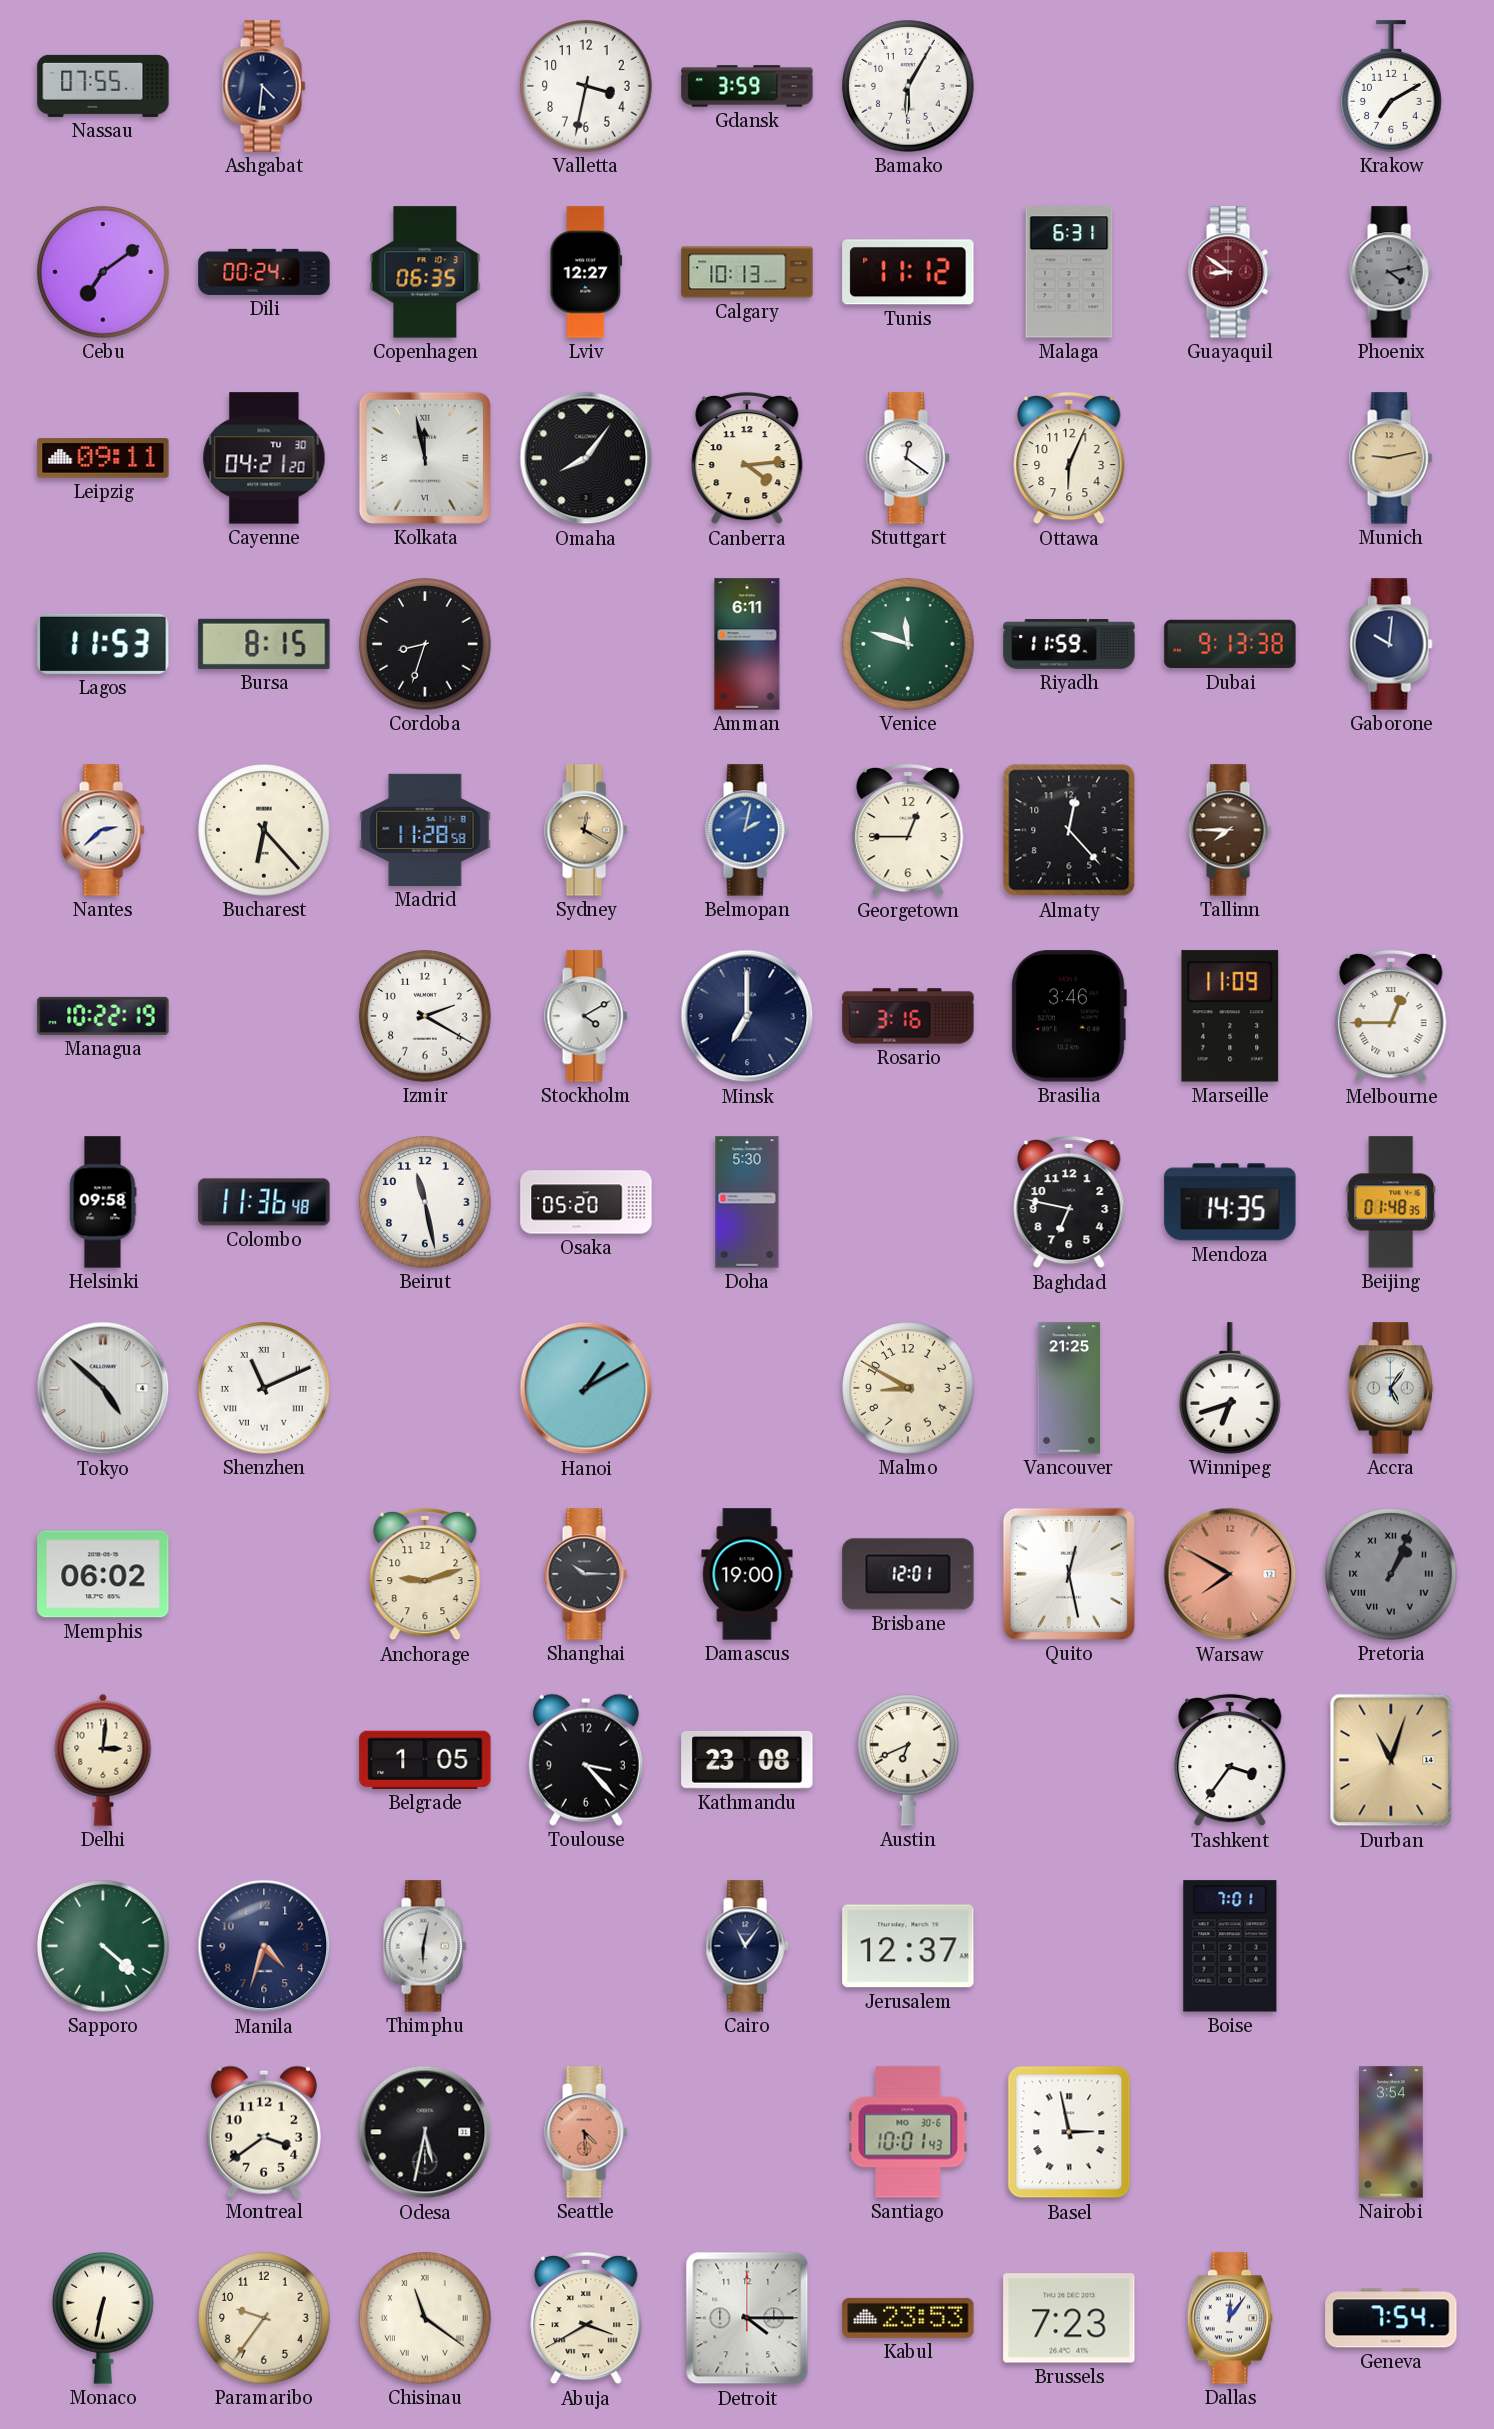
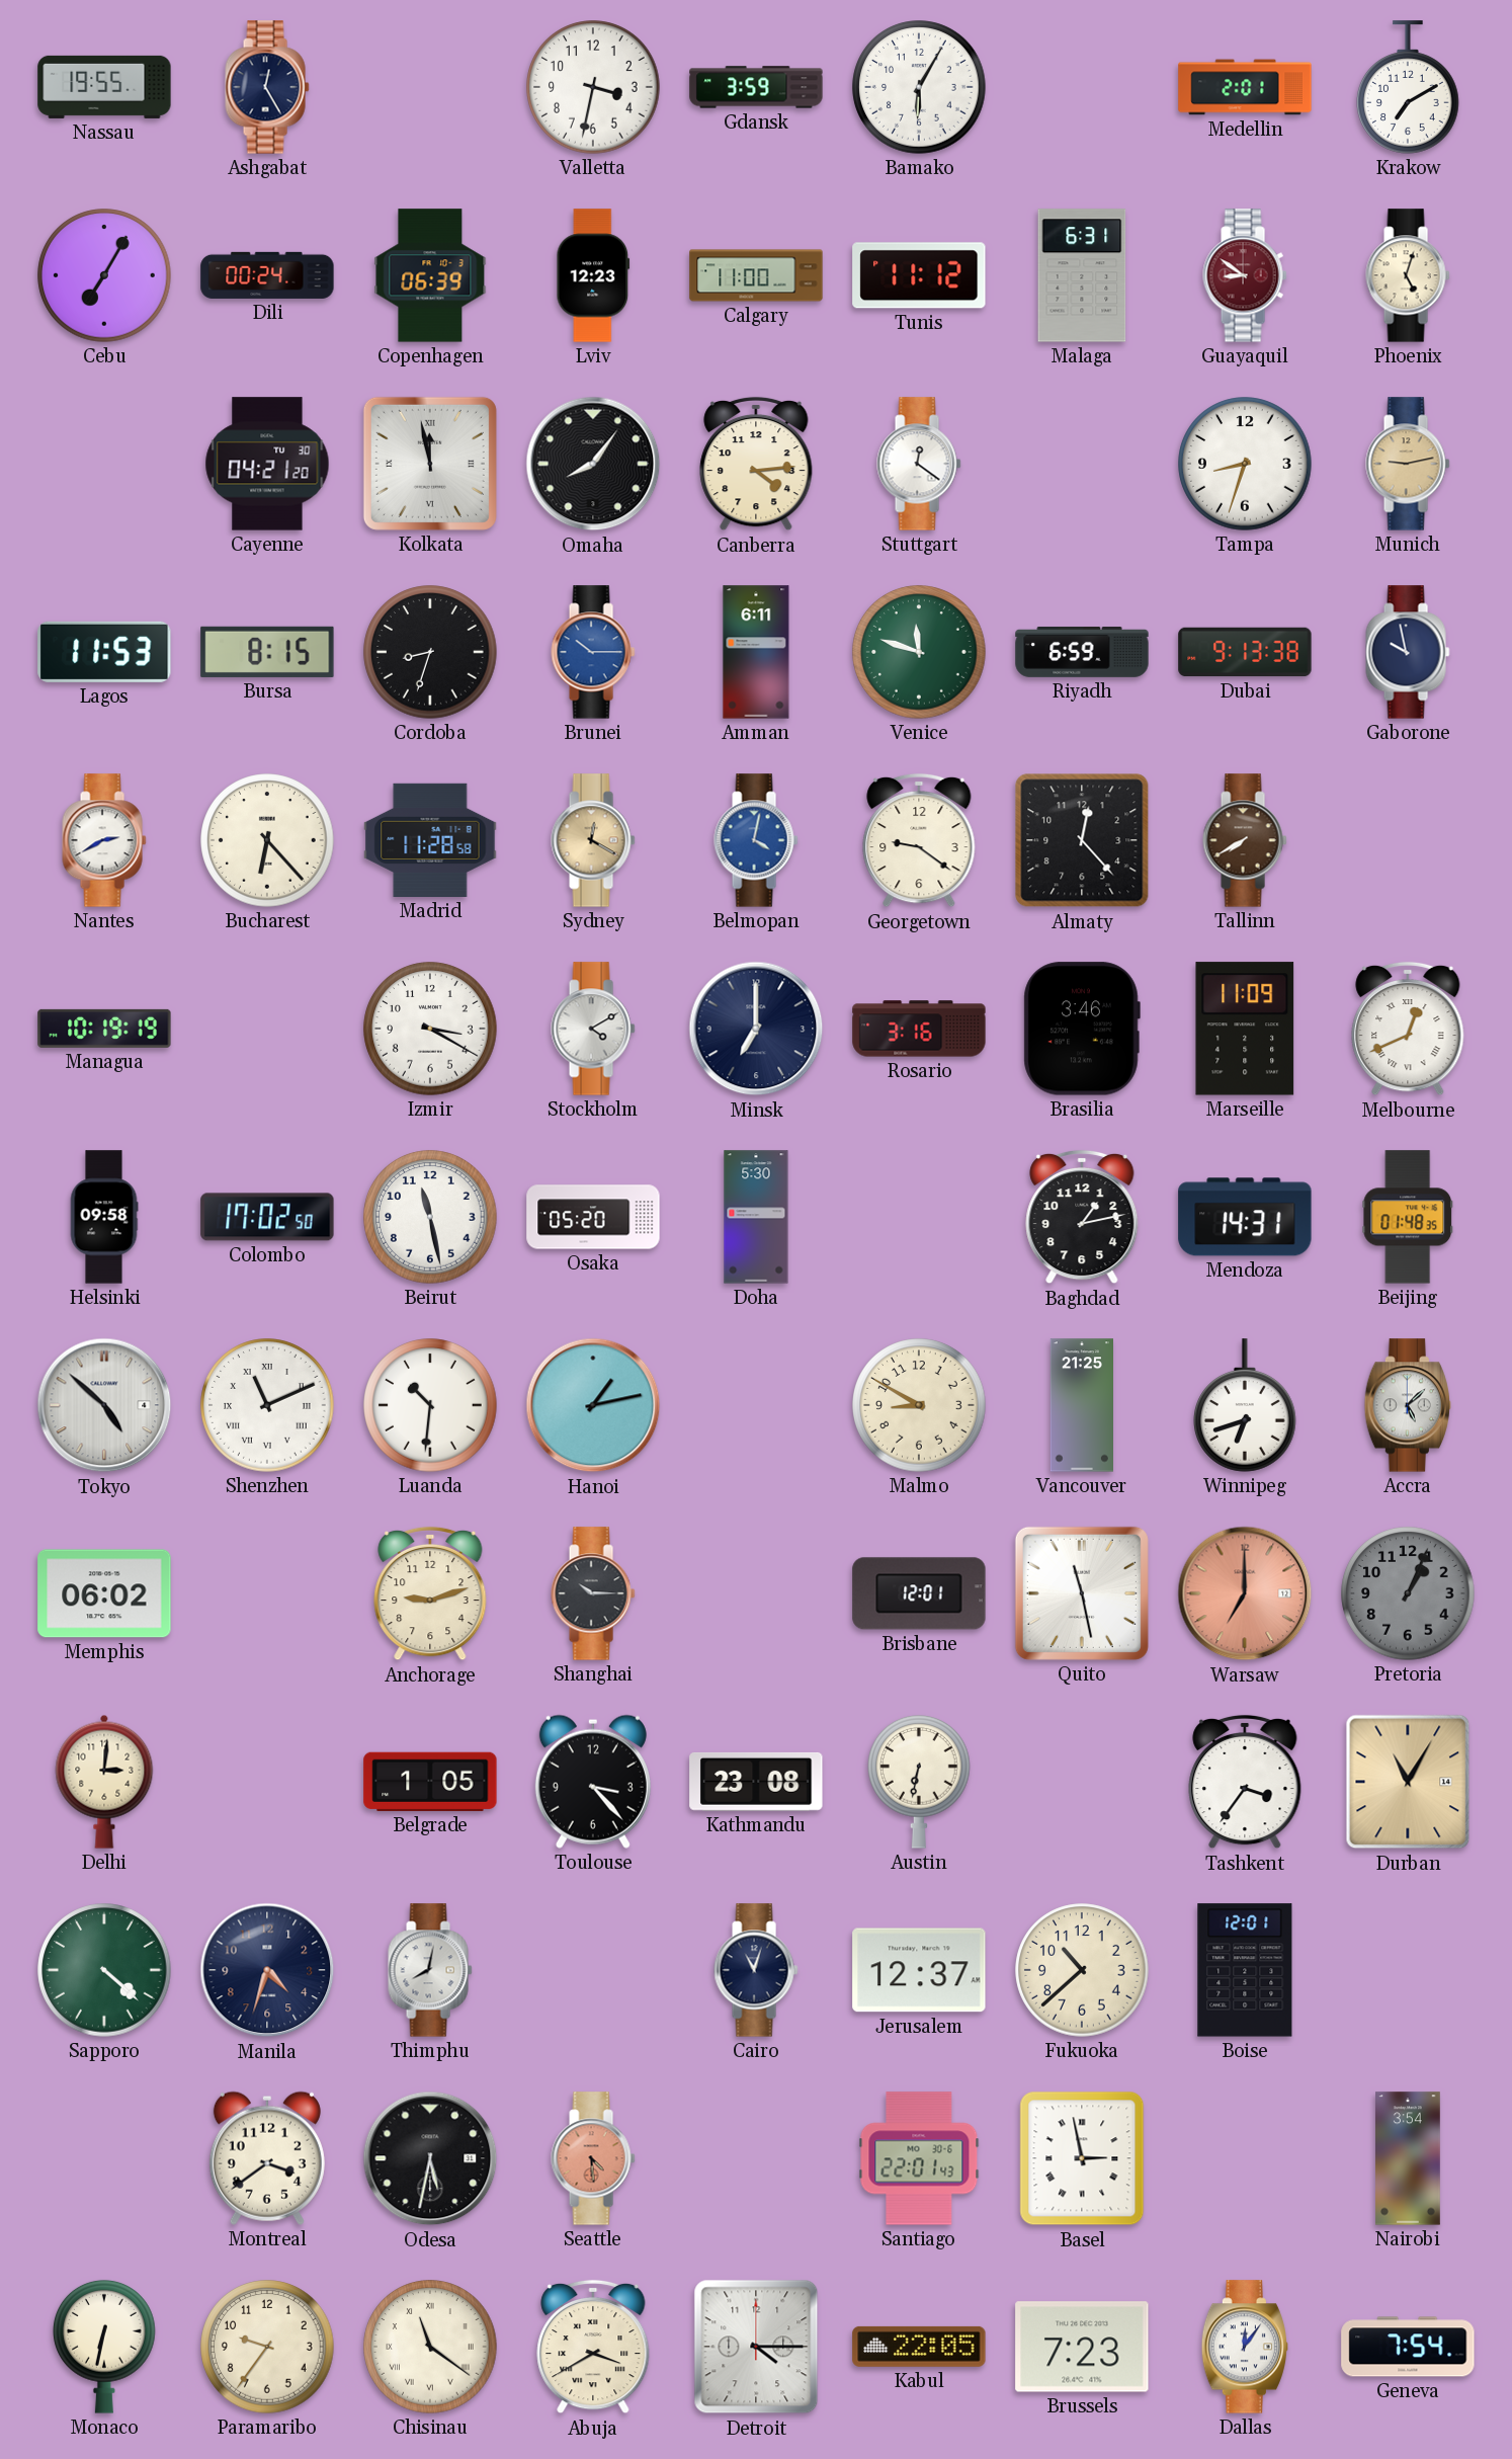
Nassau: 07:55 -> 19:55
Ashgabat: 4:31 -> 12:25
Medellin: none -> 2:01
Cebu: 7:09 -> 7:05
Copenhagen: 06:35 -> 06:39
Lviv: 12:27 -> 12:23
Calgary: 10:13 -> 11:00
Phoenix: 4:13 -> 5:03
Phoenix dial: grey -> cream
Leipzig: 09:11 -> none
Ottawa: 6:04 -> none
Tampa: none -> 8:33
Brunei: none -> 10:15
Riyadh: 11:59 -> 6:59
Gaborone: 10:01 -> 9:58
Nantes: 2:38 -> 2:40
Belmopan: 2:02 -> 4:02
Georgetown: 12:45 -> 9:21
Tallinn: 7:45 -> 7:40
Managua: 10:22 -> 10:19
Izmir: 2:20 -> 3:20
Melbourne: 12:45 -> 12:41
Colombo: 11:36 -> 17:02
Baghdad: 6:47 -> 1:13
Mendoza: 14:35 -> 14:31
Luanda: none -> 10:31
Hanoi: 1:10 -> 1:13
Accra: 5:06 -> 5:08
Damascus: 19:00 -> none
Quito: 12:28 -> 11:28
Warsaw: 7:50 -> 7:00
Pretoria numerals: Roman -> Arabic
Austin: 6:41 -> 6:32
Durban: 11:03 -> 11:05
Thimphu: 6:02 -> 8:02
Cairo: 11:06 -> 11:03
Fukuoka: none -> 10:38
Boise: 7:01 -> 12:01
Santiago: 10:01 -> 22:01
Kabul: 23:53 -> 22:05
